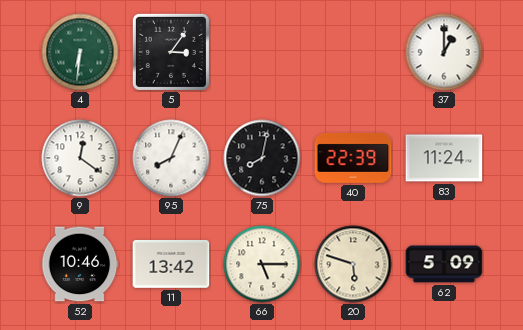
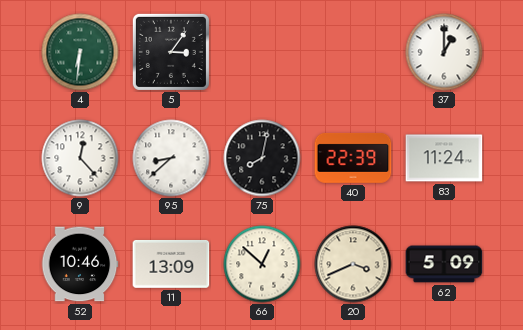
9: 12:21 -> 12:23
95: 8:04 -> 8:38
11: 13:42 -> 13:09
66: 5:15 -> 12:52
20: 5:48 -> 3:41
